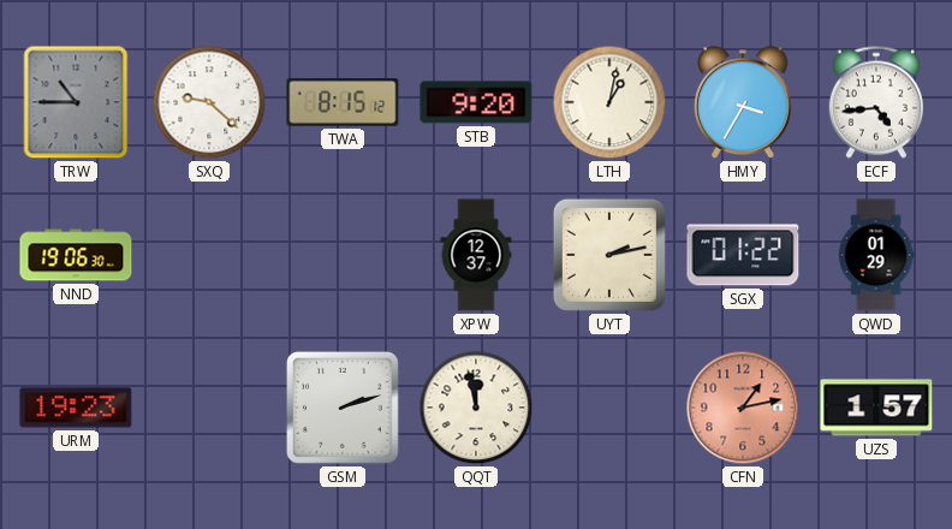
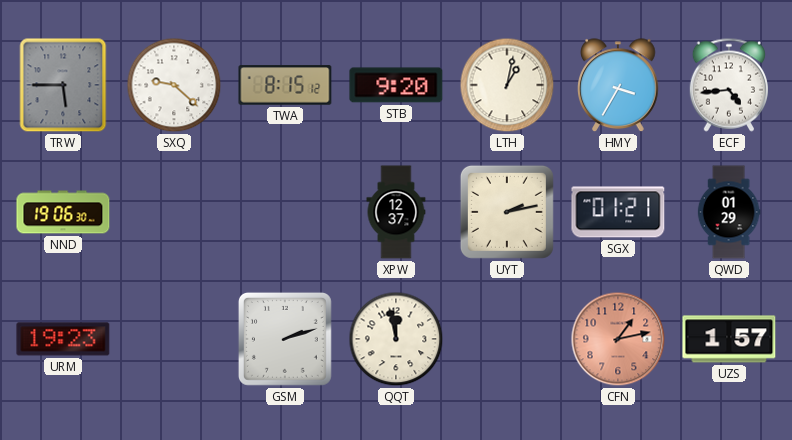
TRW: 10:45 -> 5:45
SGX: 01:22 -> 01:21
